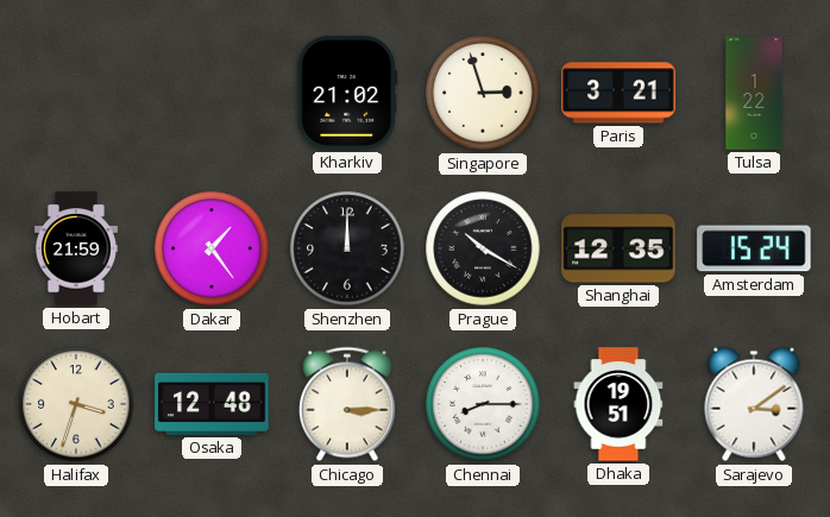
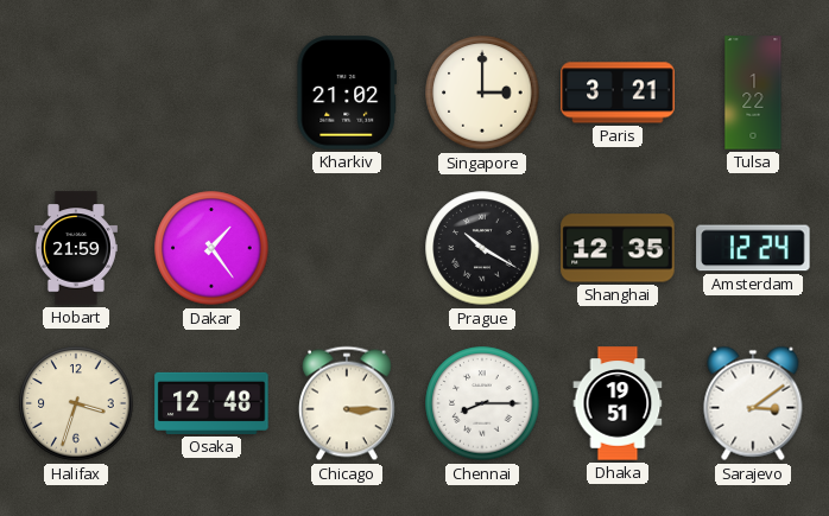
Singapore: 2:57 -> 3:00
Shenzhen: 12:00 -> none
Amsterdam: 15:24 -> 12:24
